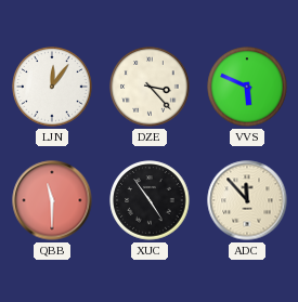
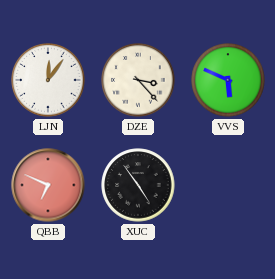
QBB: 11:30 -> 6:49
ADC: 11:53 -> none
